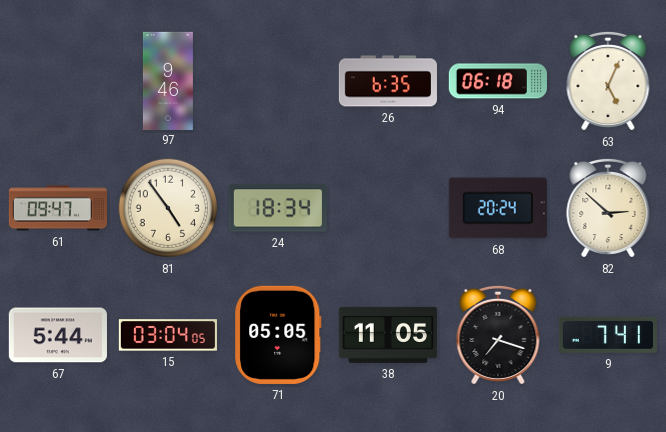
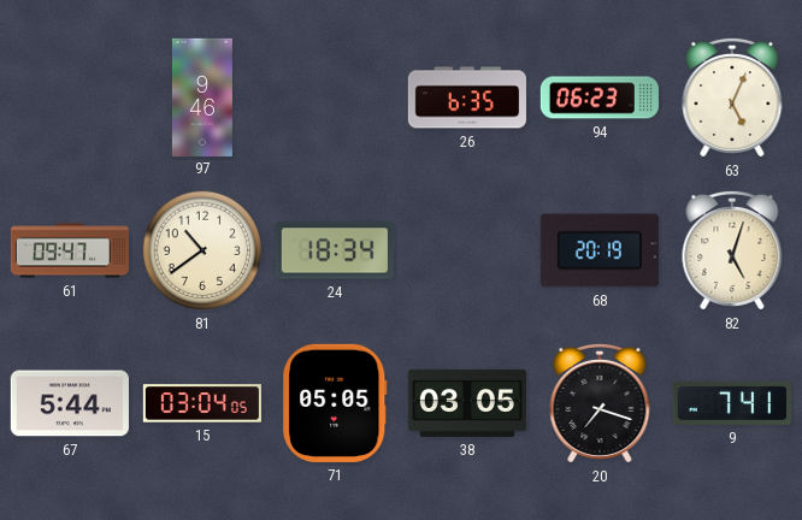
94: 06:18 -> 06:23
81: 4:54 -> 10:39
68: 20:24 -> 20:19
82: 2:52 -> 5:03
38: 11:05 -> 03:05
